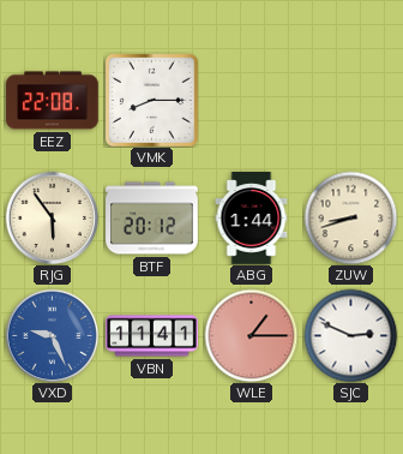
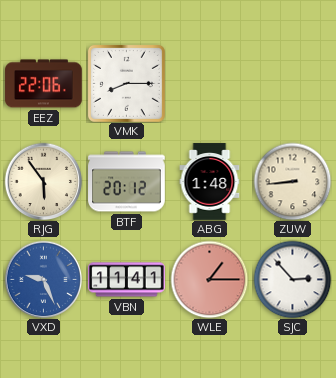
EEZ: 22:08 -> 22:06
ABG: 1:44 -> 1:48
ZUW: 8:42 -> 8:44
SJC: 2:49 -> 2:53
